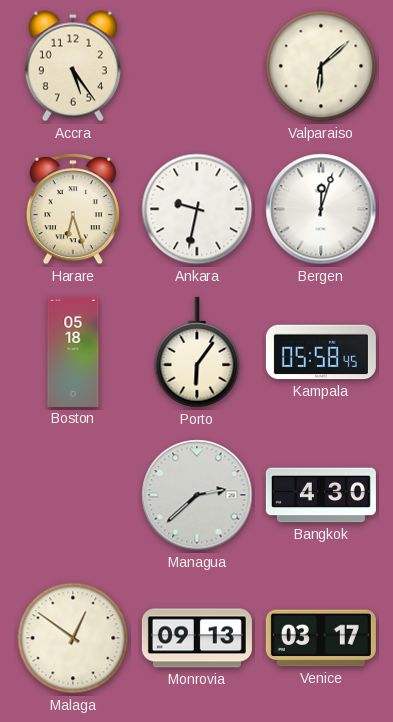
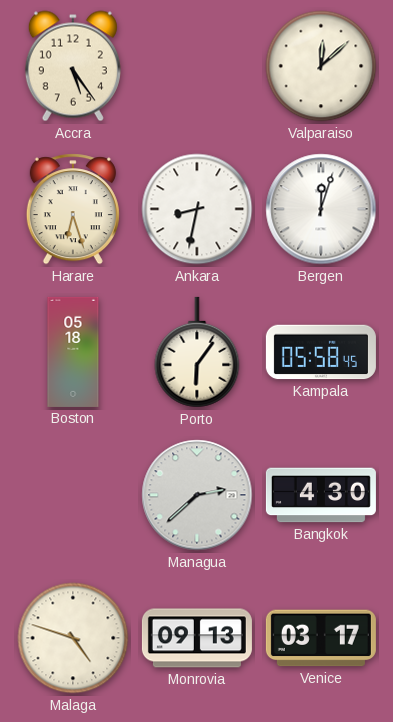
Valparaiso: 6:08 -> 12:08
Ankara: 9:32 -> 8:32
Malaga: 12:51 -> 4:48
